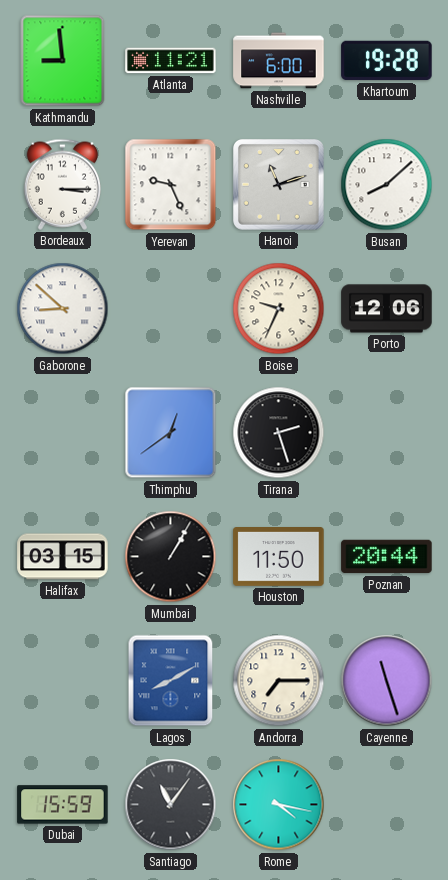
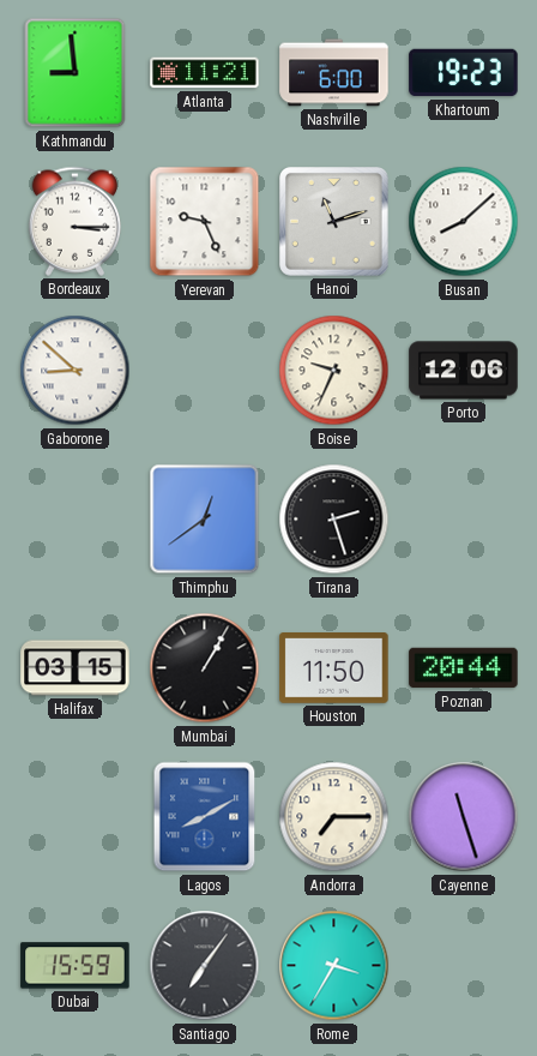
Khartoum: 19:28 -> 19:23
Santiago: 11:06 -> 7:06
Rome: 4:17 -> 3:35
